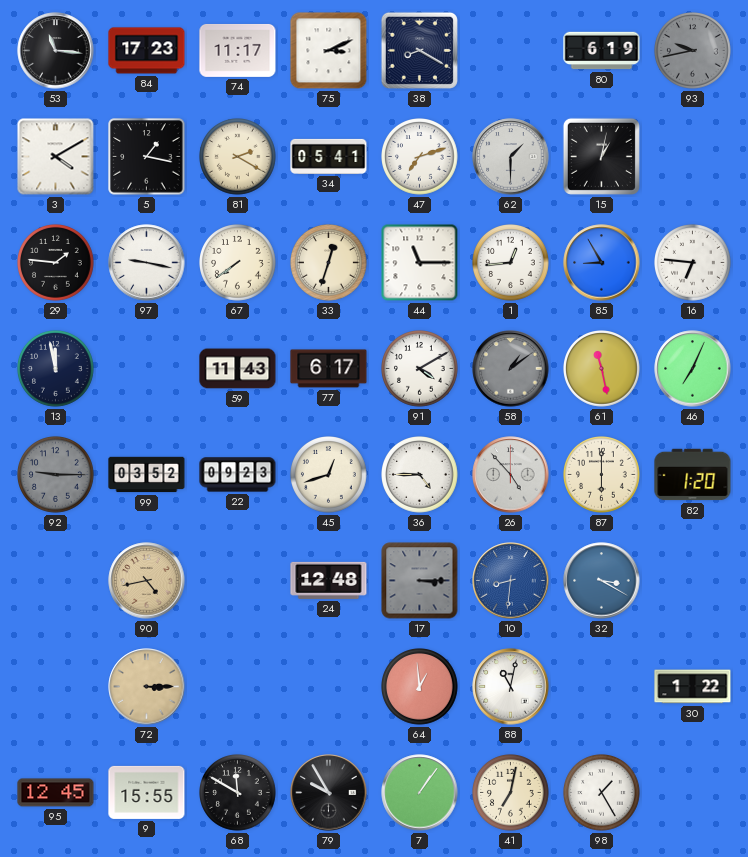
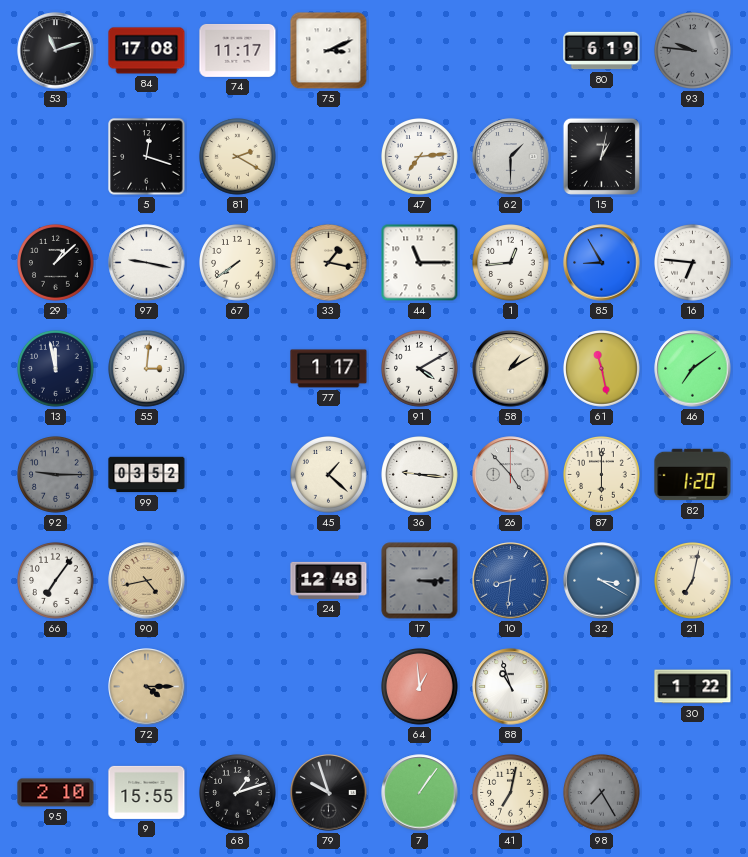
53: 11:16 -> 11:12
84: 17:23 -> 17:08
38: 8:20 -> none
93: 9:43 -> 9:46
3: 4:10 -> none
5: 1:17 -> 12:18
34: 05:41 -> none
47: 7:12 -> 7:14
29: 1:46 -> 1:08
33: 12:33 -> 1:17
55: none -> 3:01
59: 11:43 -> none
77: 6:17 -> 1:17
58: 1:09 -> 1:10
58 dial: grey -> cream
46: 7:04 -> 7:09
22: 09:23 -> none
45: 12:42 -> 1:22
36: 4:45 -> 9:16
66: none -> 7:06
21: none -> 7:02
72: 3:15 -> 4:15
88: 11:02 -> 10:57
95: 12:45 -> 2:10
68: 11:50 -> 1:12
79: 9:55 -> 9:57
98: 1:25 -> 7:25
98 dial: white -> grey
